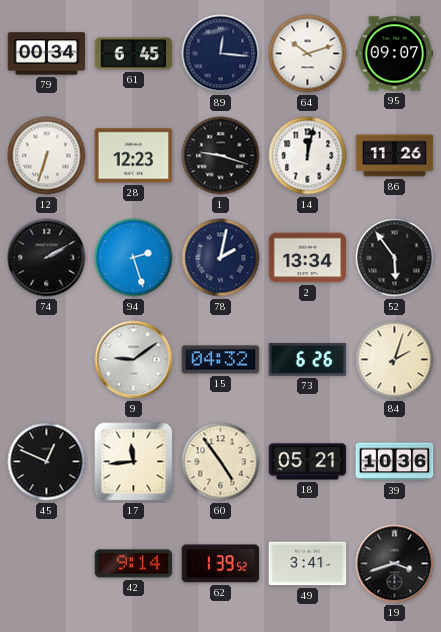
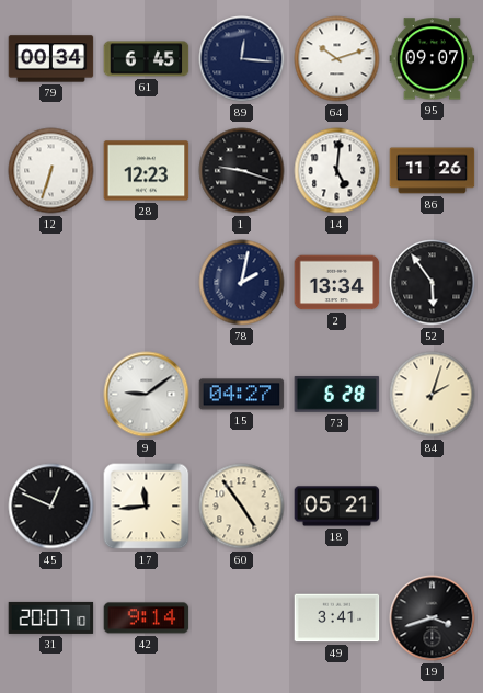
14: 12:02 -> 5:01
74: 2:10 -> none
94: 2:27 -> none
15: 04:32 -> 04:27
73: 6:26 -> 6:28
39: 10:36 -> none
31: none -> 20:07
62: 1:39 -> none
